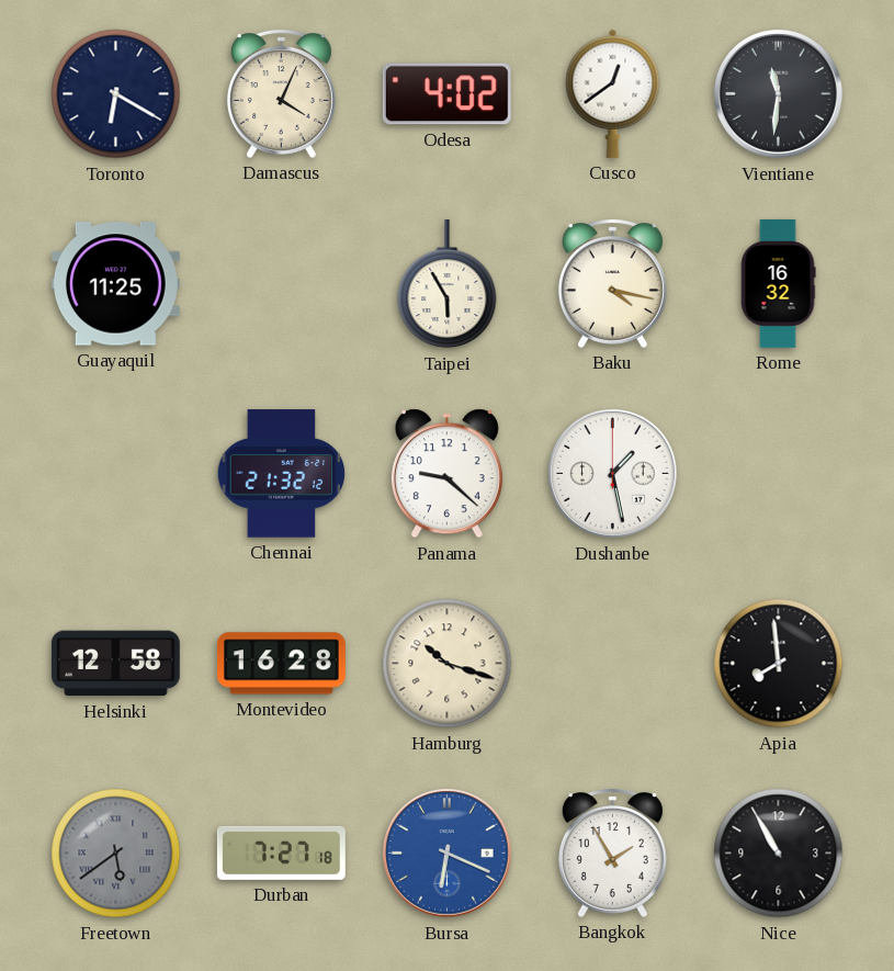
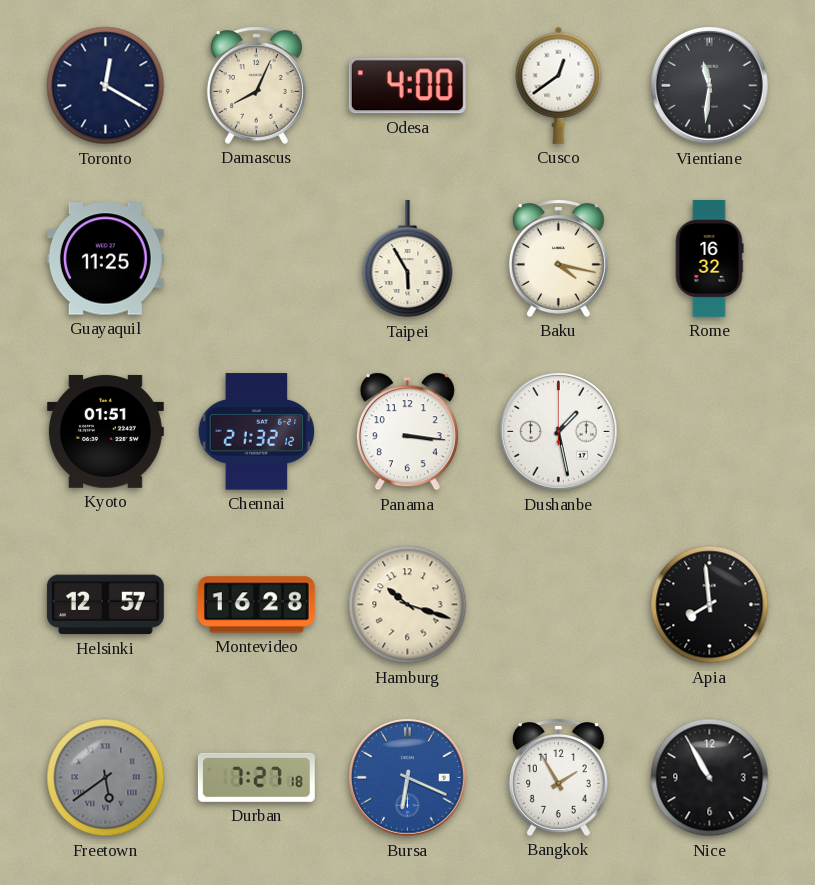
Toronto: 6:20 -> 12:20
Damascus: 4:04 -> 8:04
Odesa: 4:02 -> 4:00
Kyoto: none -> 01:51
Panama: 9:22 -> 3:16
Helsinki: 12:58 -> 12:57
